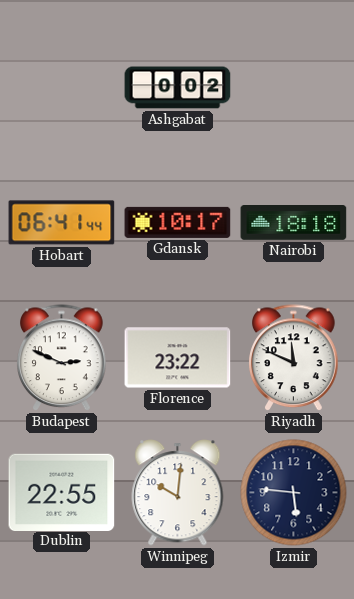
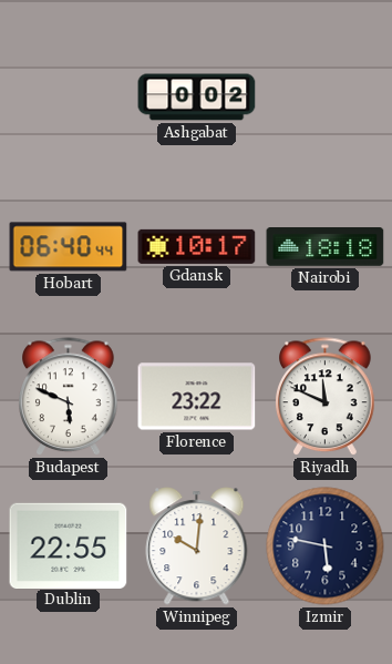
Hobart: 06:41 -> 06:40
Budapest: 2:49 -> 5:49
Izmir: 5:46 -> 5:47
